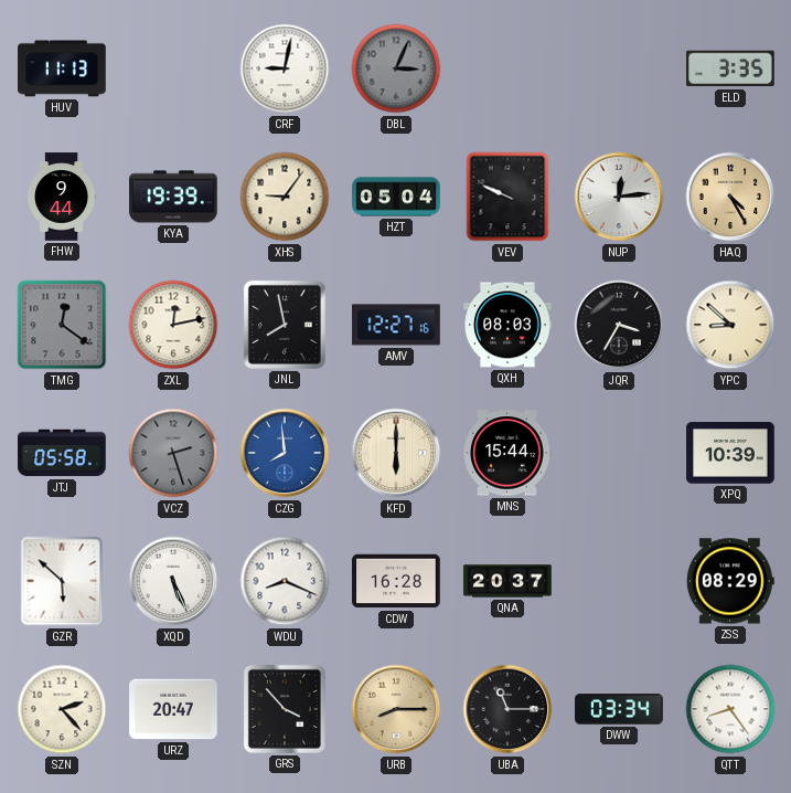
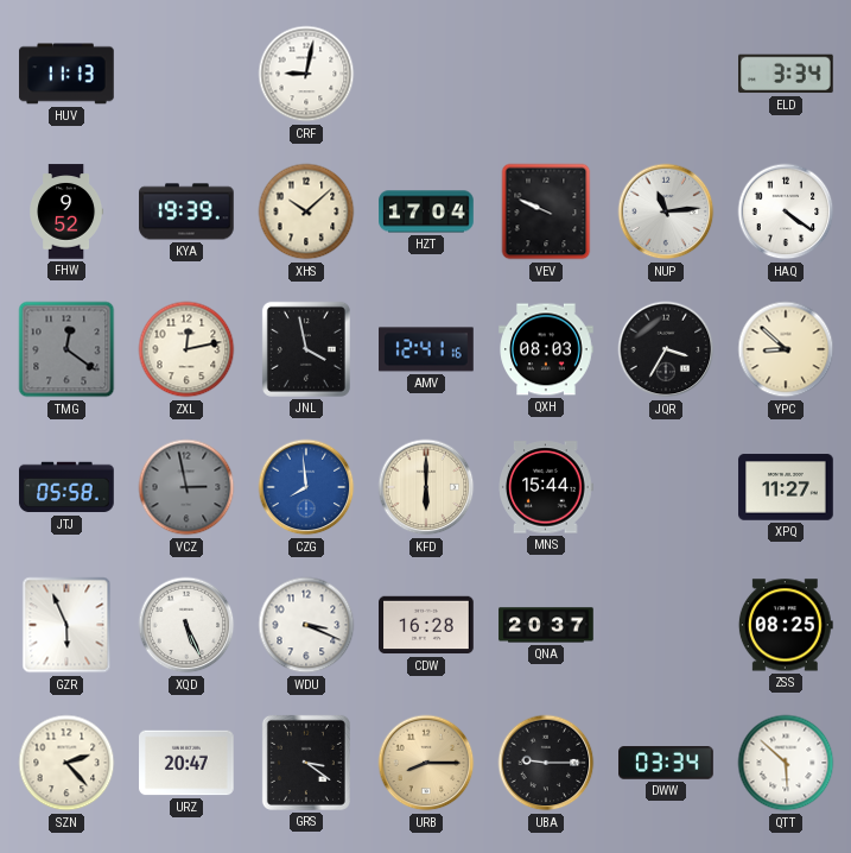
DBL: 3:04 -> none
ELD: 3:35 -> 3:34
FHW: 9:44 -> 9:52
XHS: 9:06 -> 10:08
HZT: 05:04 -> 17:04
NUP: 12:14 -> 11:14
HAQ: 4:25 -> 4:21
HAQ dial: champagne -> white
JNL: 7:58 -> 3:58
AMV: 12:27 -> 12:41
VCZ: 2:27 -> 2:58
XPQ: 10:39 -> 11:27
GZR: 5:52 -> 5:56
WDU: 8:19 -> 3:19
ZSS: 08:29 -> 08:25
GRS: 3:53 -> 3:21
UBA: 11:15 -> 9:15
QTT: 8:24 -> 5:52
